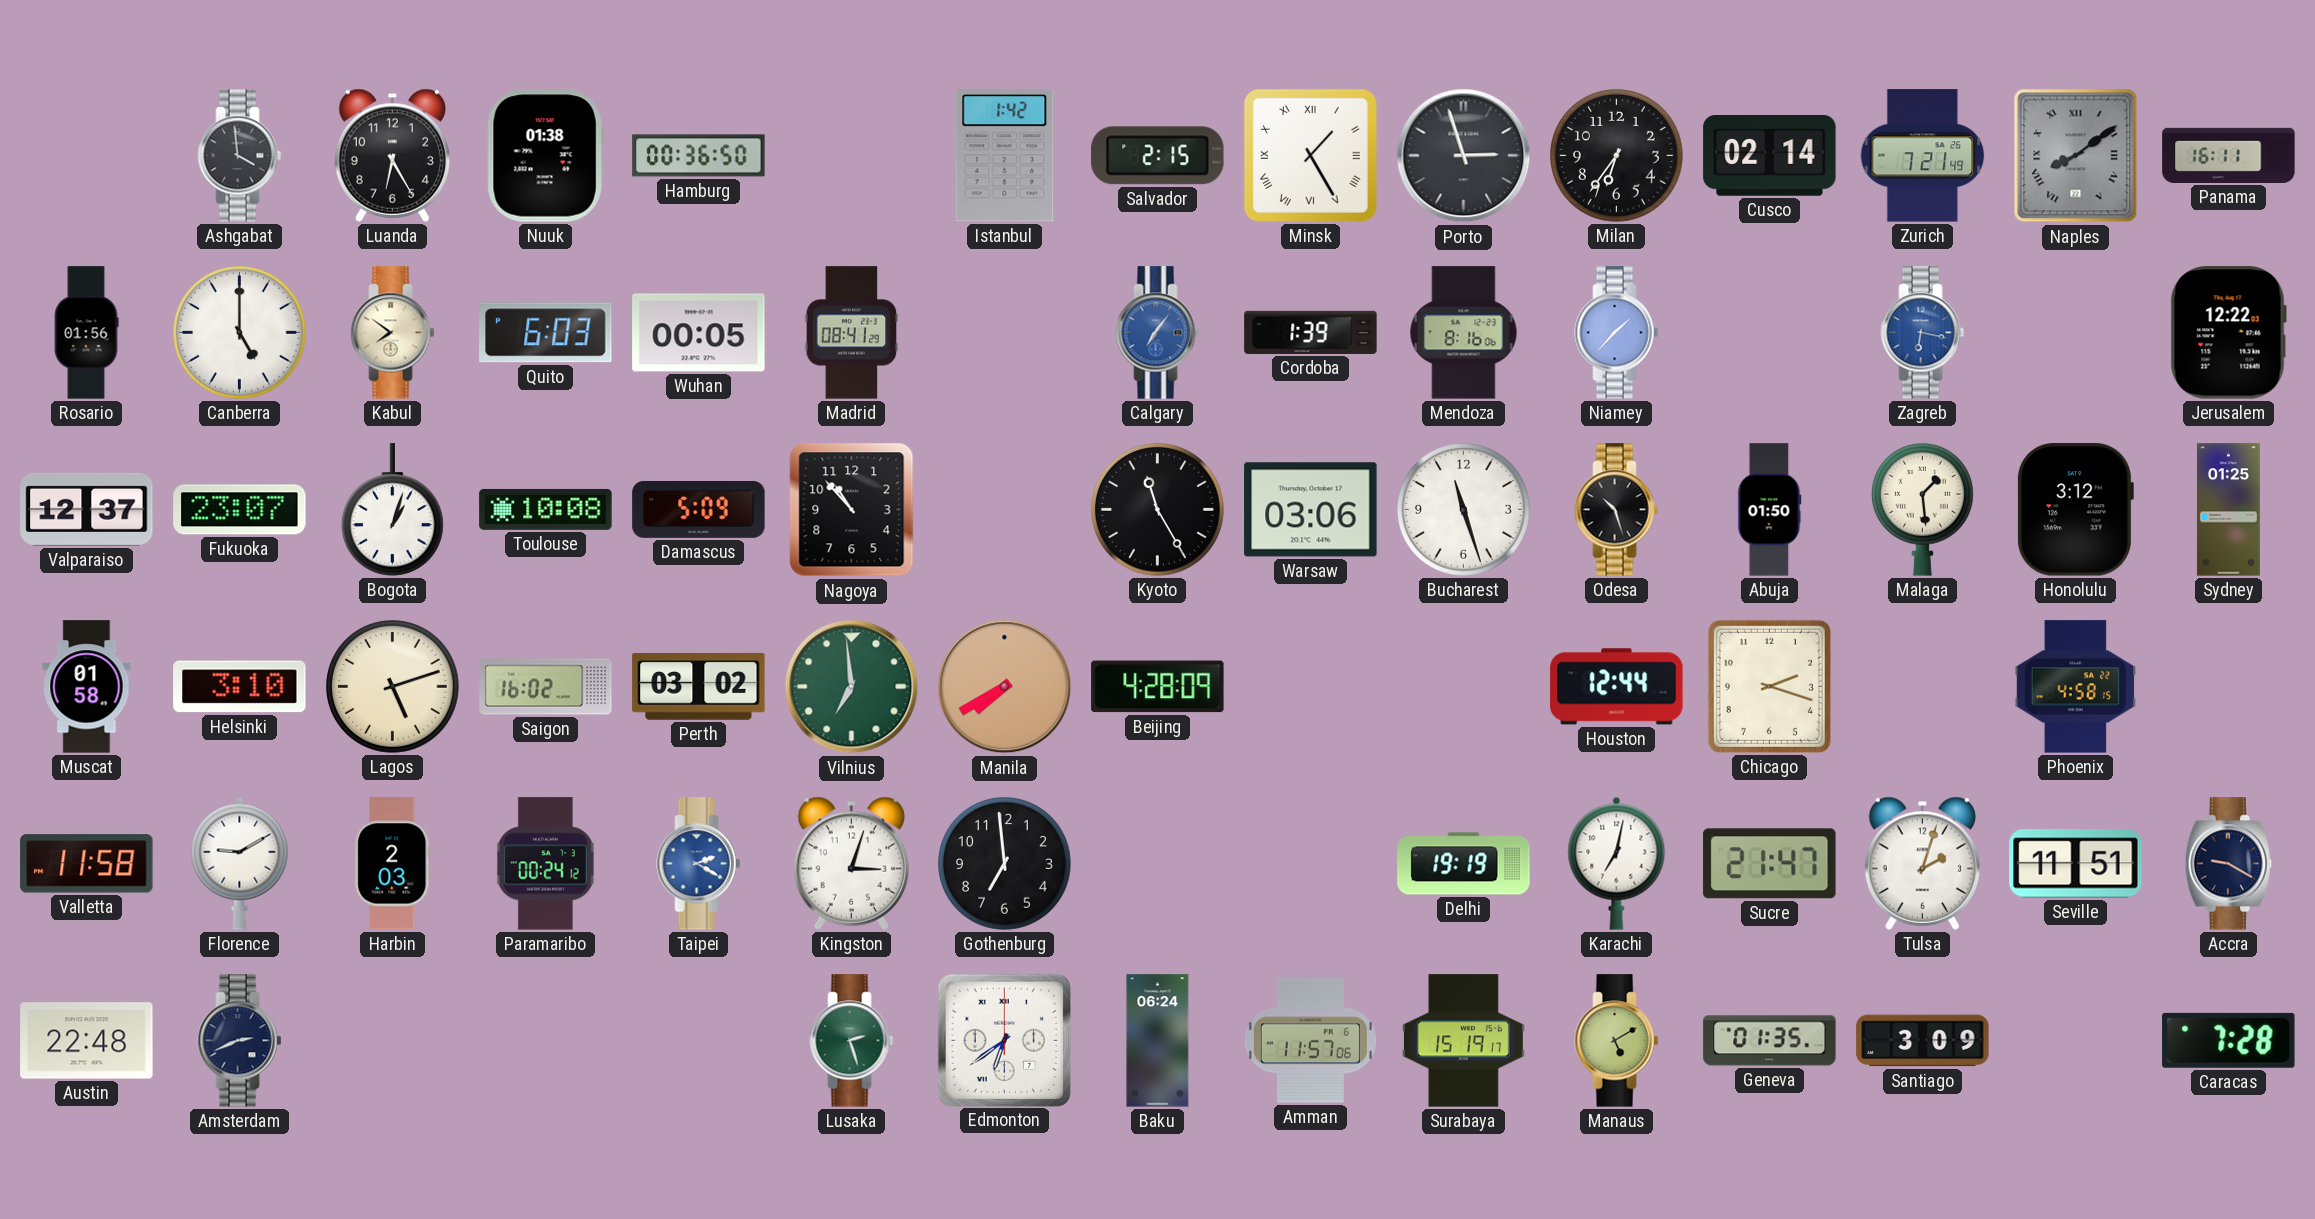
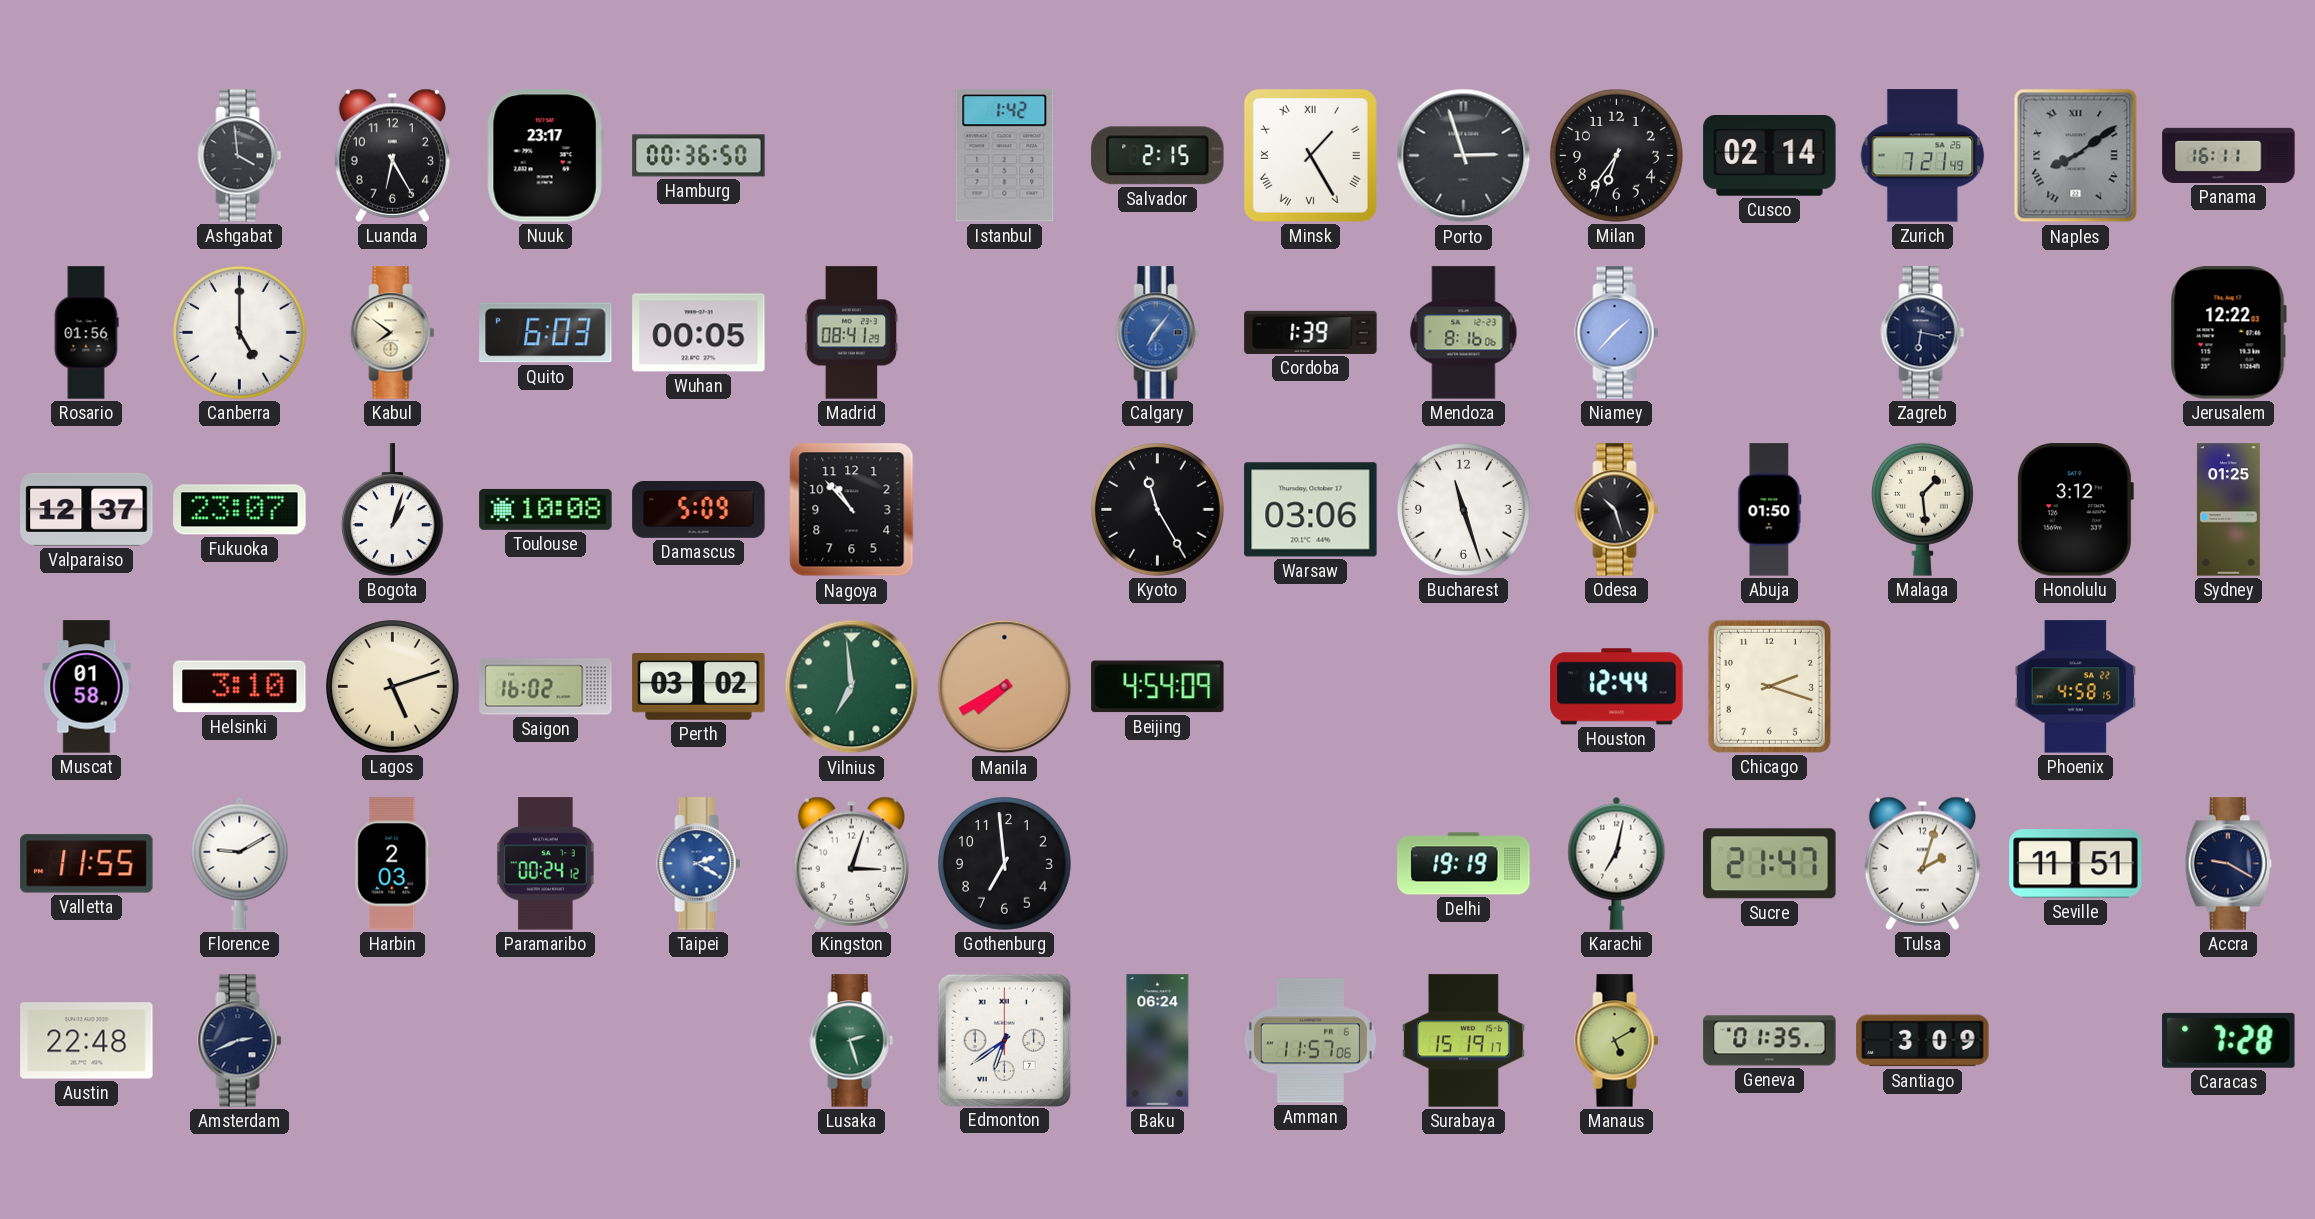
Nuuk: 01:38 -> 23:17
Zagreb dial: blue -> navy
Beijing: 4:28 -> 4:54
Valletta: 11:58 -> 11:55
